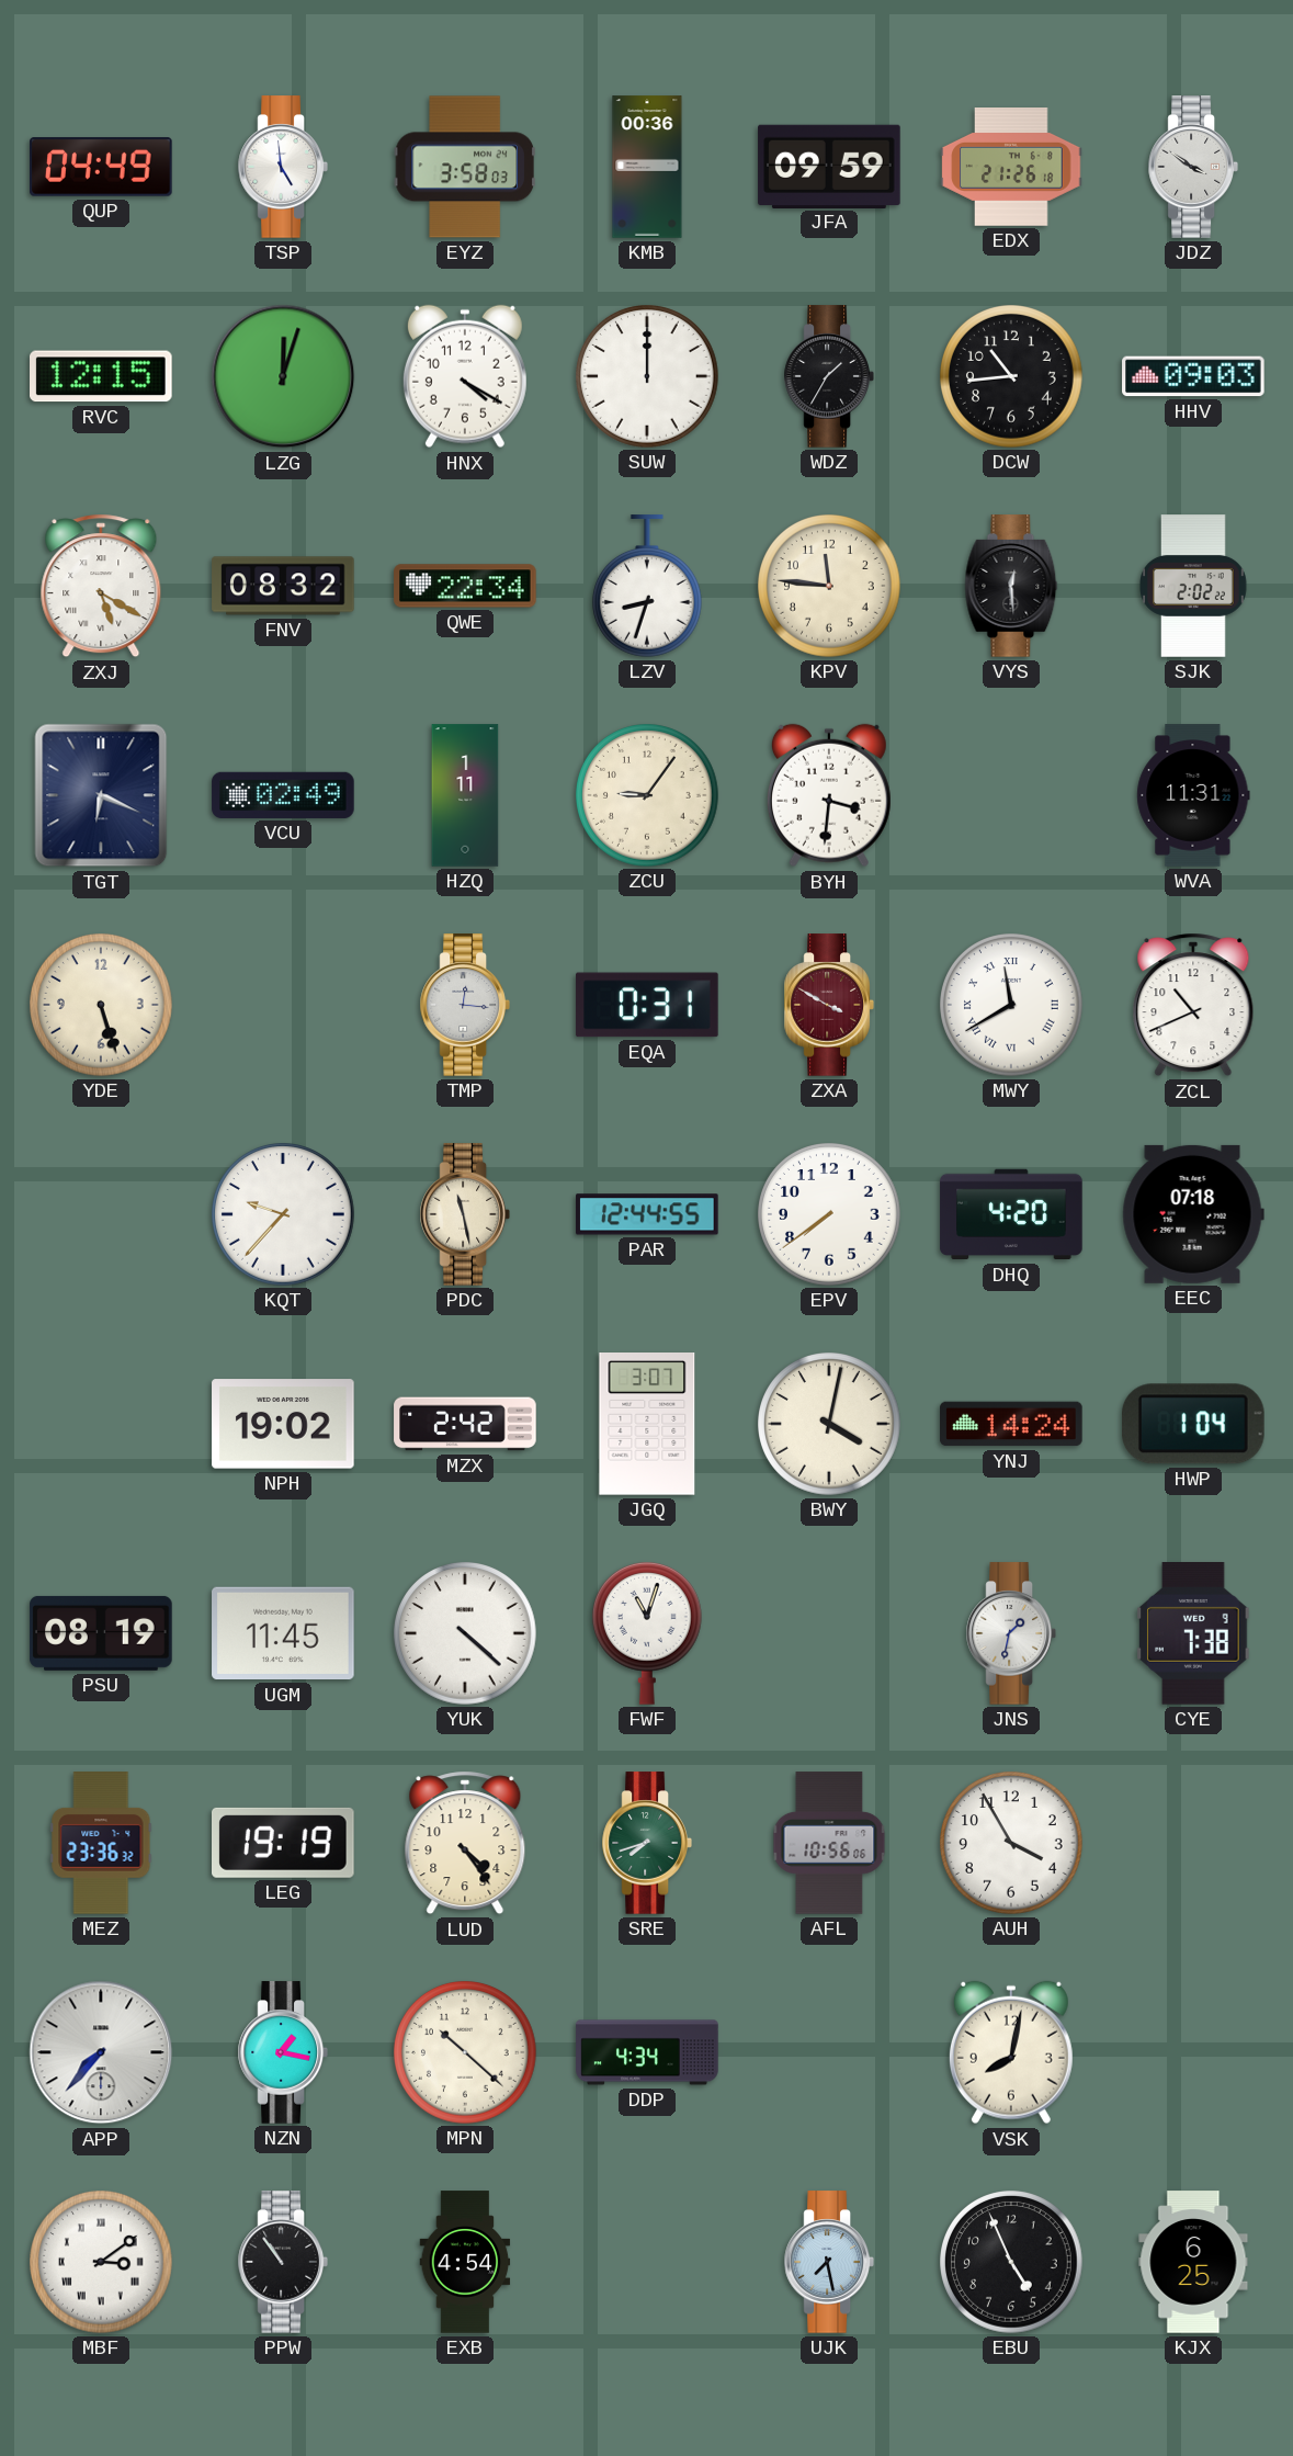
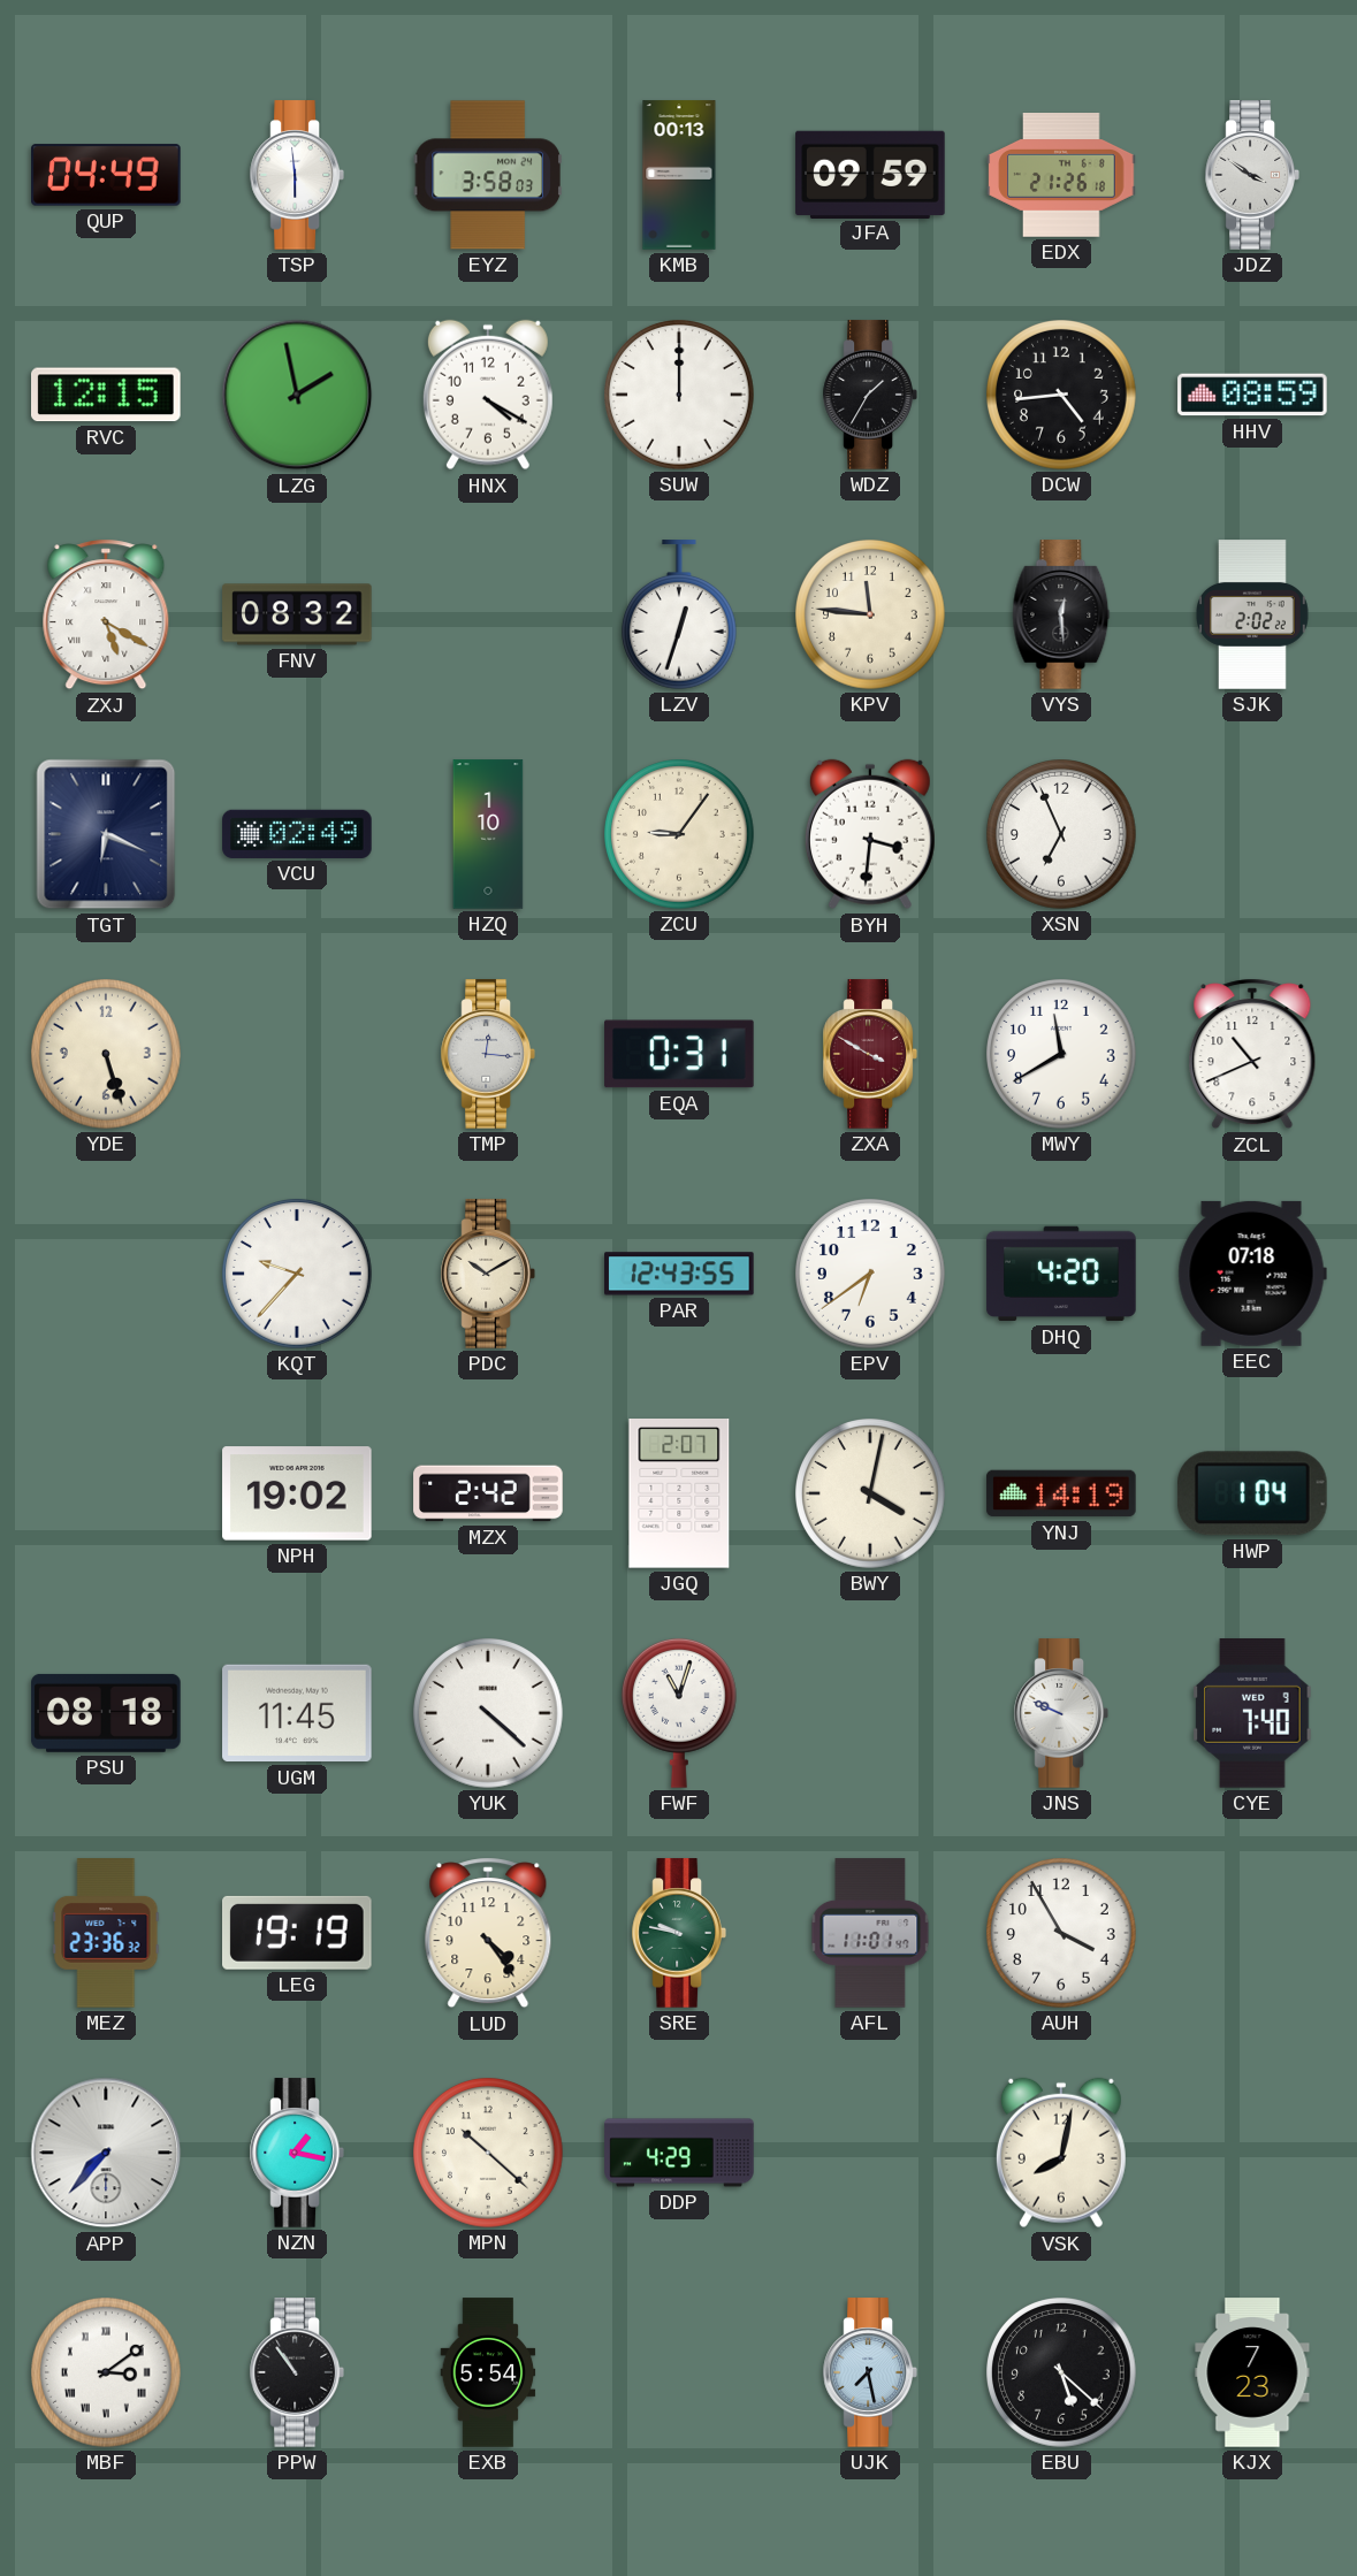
TSP: 4:59 -> 5:59
KMB: 00:36 -> 00:13
LZG: 12:03 -> 1:58
DCW: 10:44 -> 4:44
HHV: 09:03 -> 08:59
QWE: 22:34 -> none
LZV: 8:33 -> 12:33
HZQ: 1:11 -> 1:10
XSN: none -> 6:56
WVA: 11:31 -> none
MWY numerals: Roman -> Arabic
PDC: 11:28 -> 10:10
PAR: 12:44 -> 12:43
EPV: 7:39 -> 6:39
JGQ: 3:07 -> 2:07
YNJ: 14:24 -> 14:19
PSU: 08:19 -> 08:18
JNS: 1:32 -> 9:49
CYE: 7:38 -> 7:40
SRE: 7:42 -> 9:47
AFL: 10:56 -> 11:01
DDP: 4:34 -> 4:29
EXB: 4:54 -> 5:54
EBU: 4:56 -> 5:22
KJX: 6:25 -> 7:23
